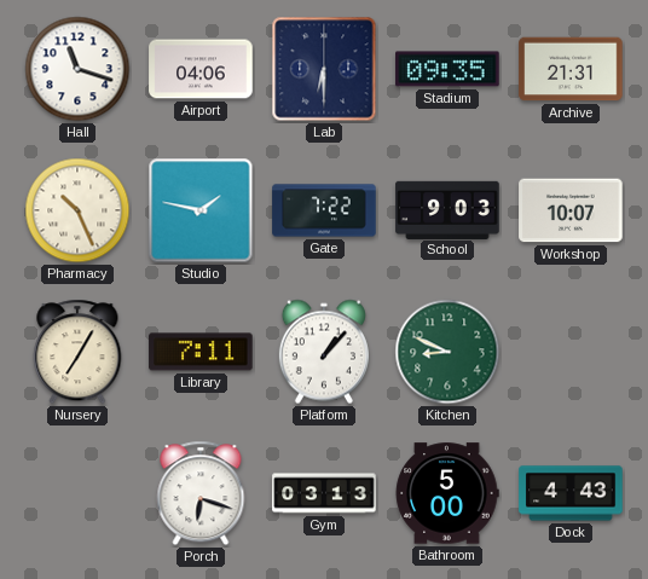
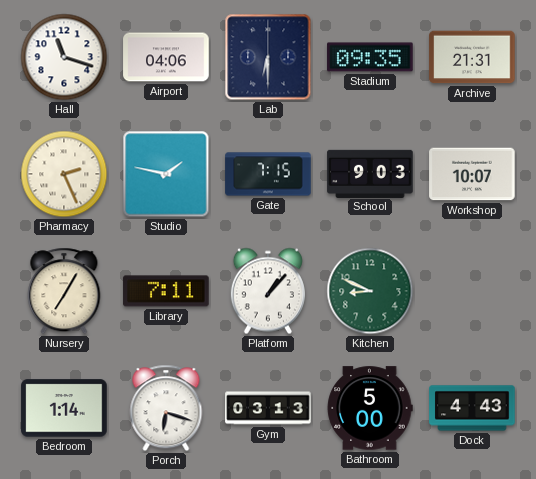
Pharmacy: 10:26 -> 2:26
Gate: 7:22 -> 7:15
Bedroom: none -> 1:14
